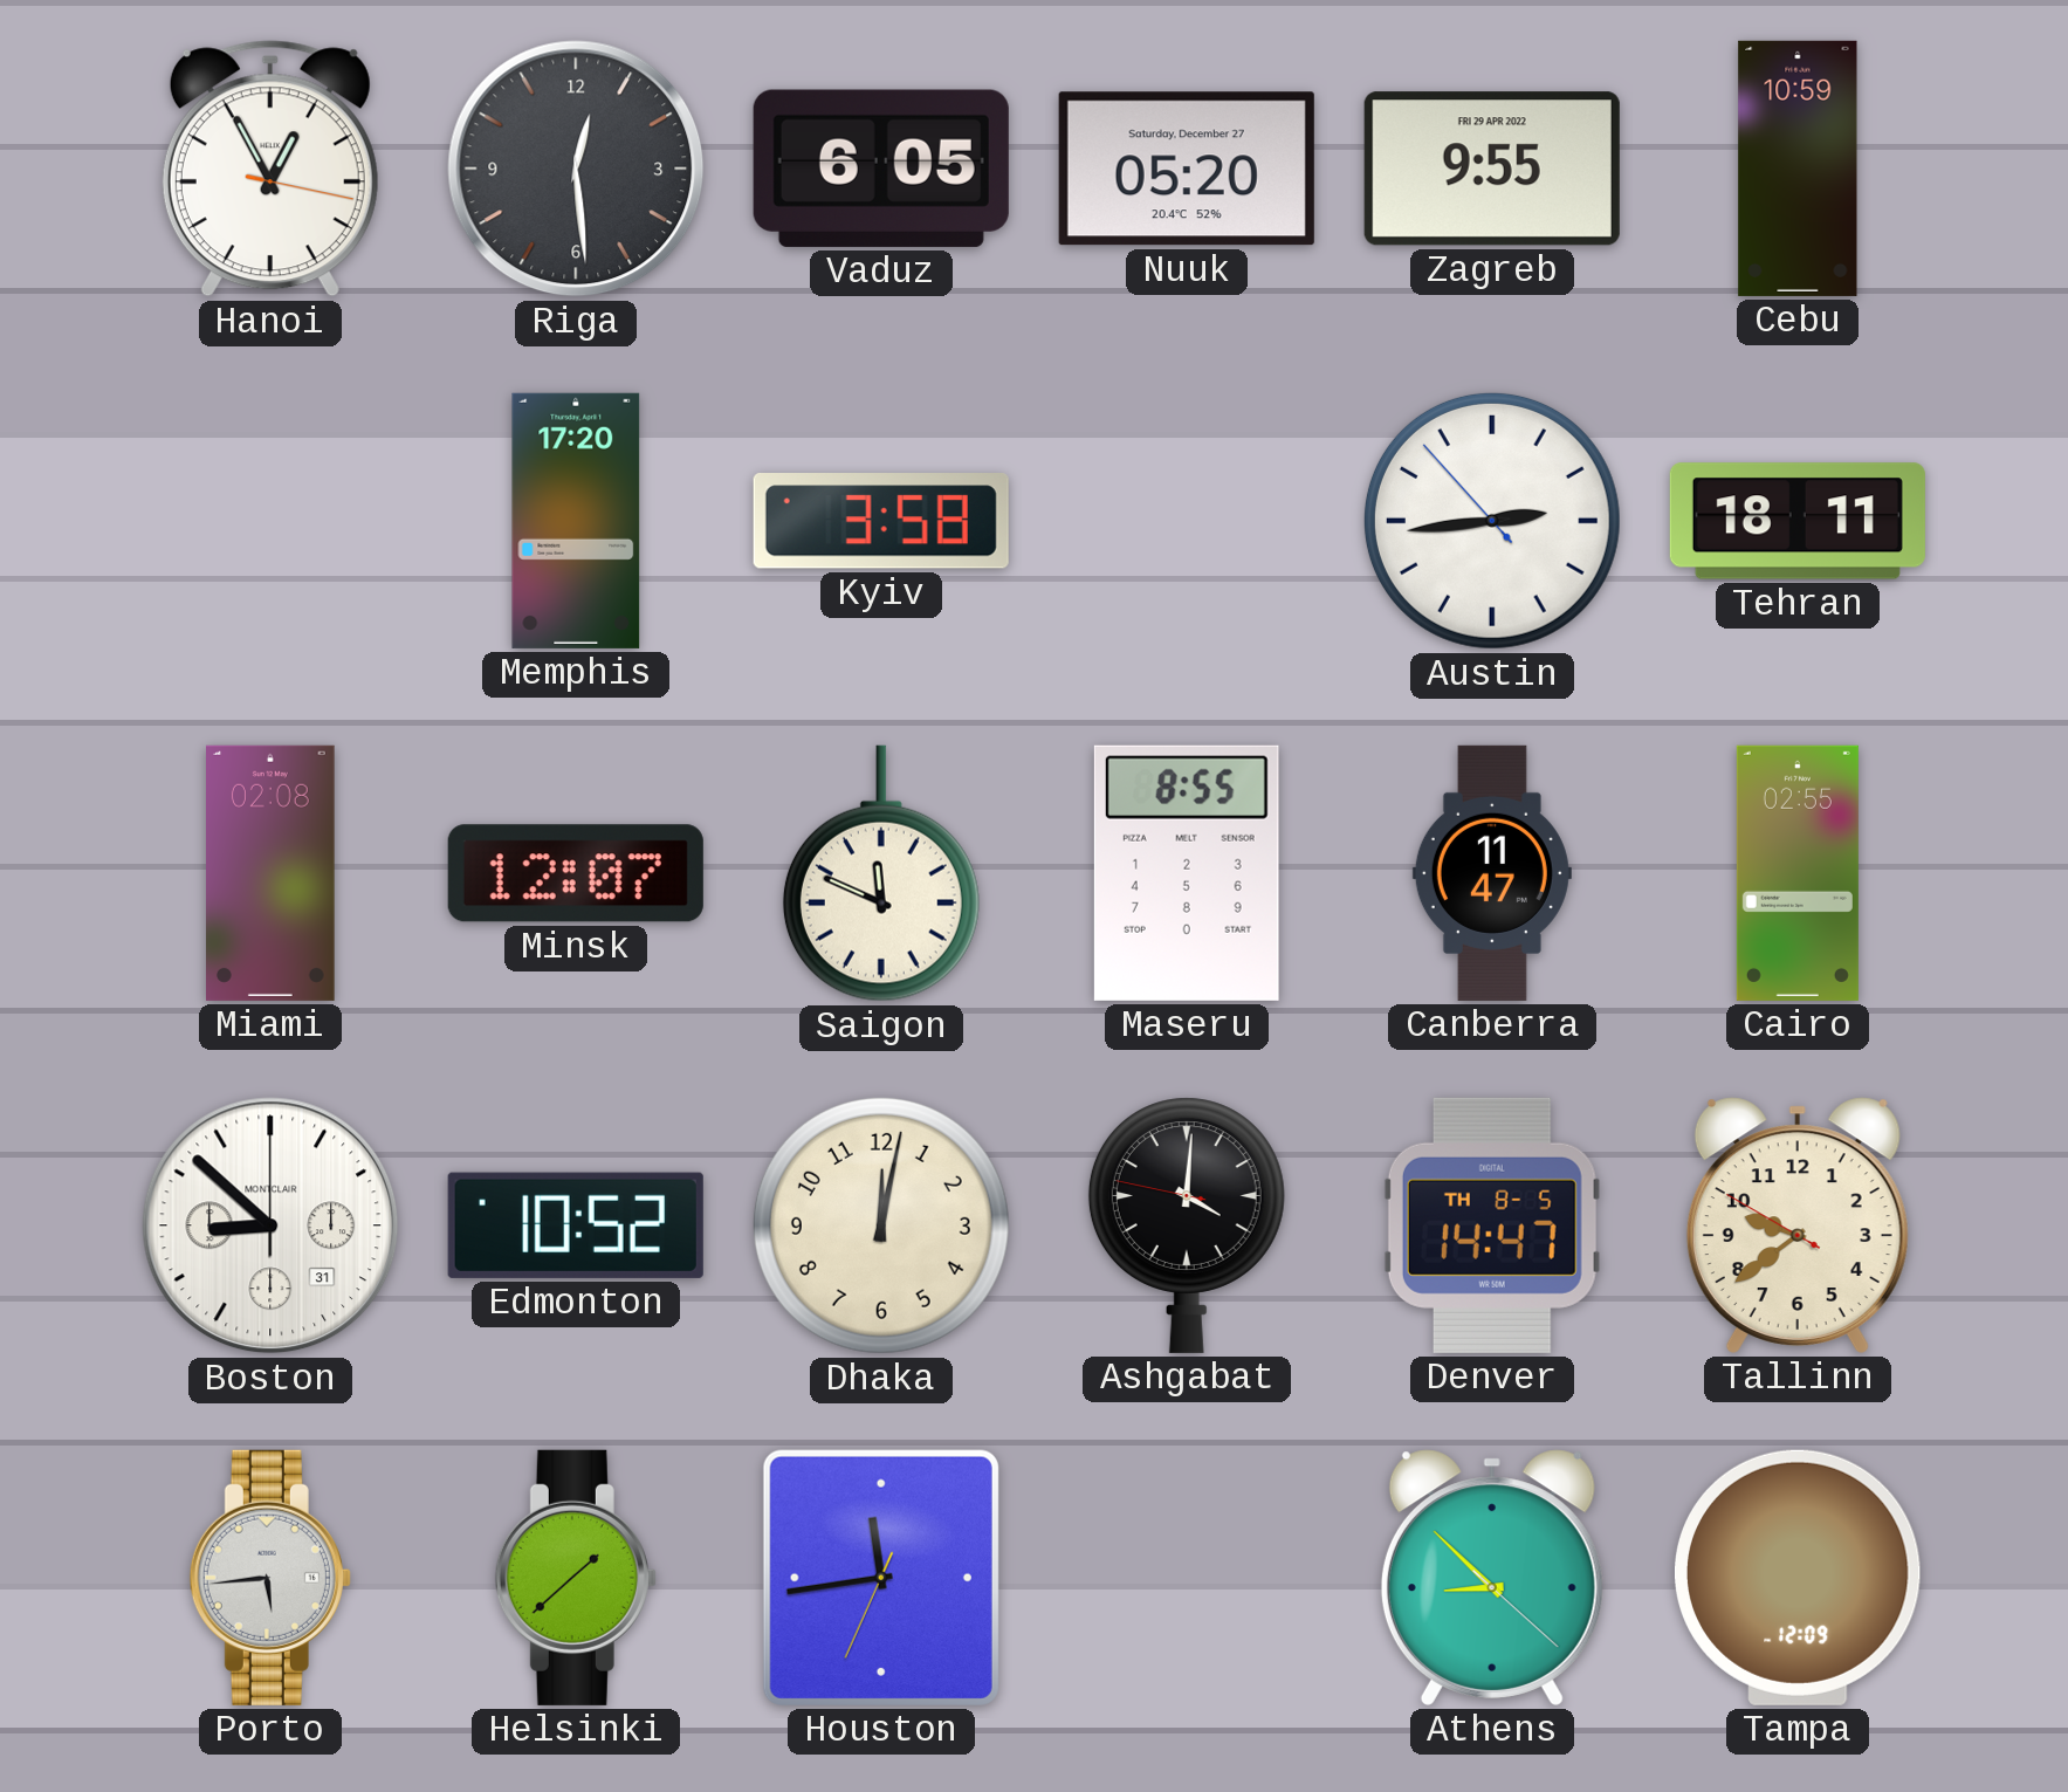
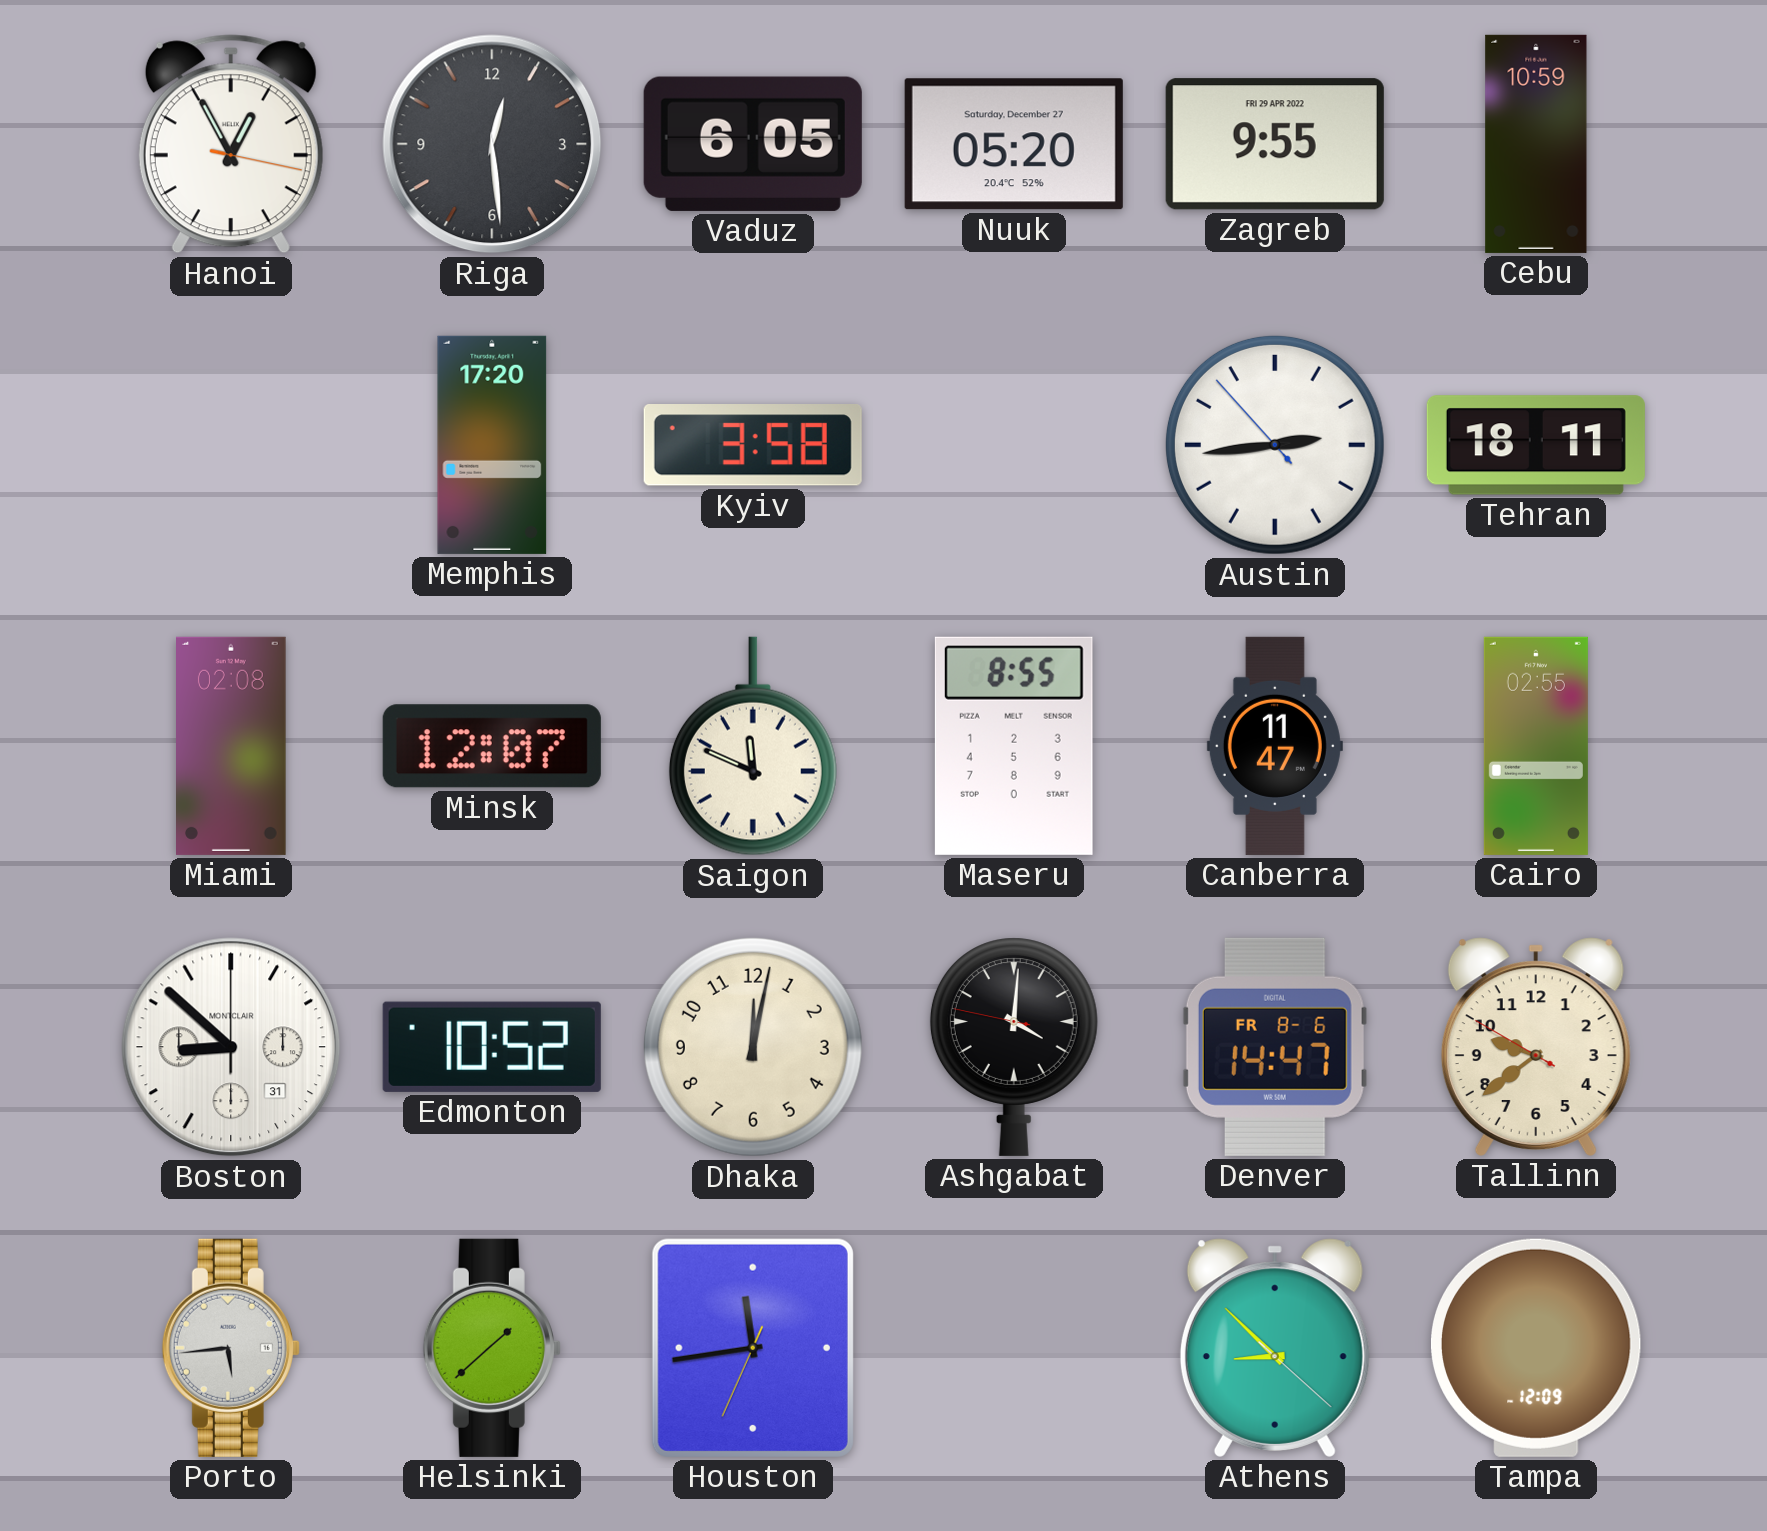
Denver date: TH 8-5 -> FR 8-6
